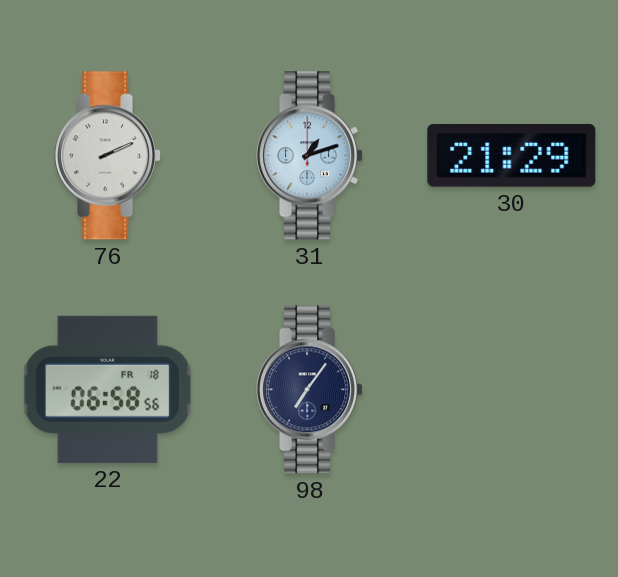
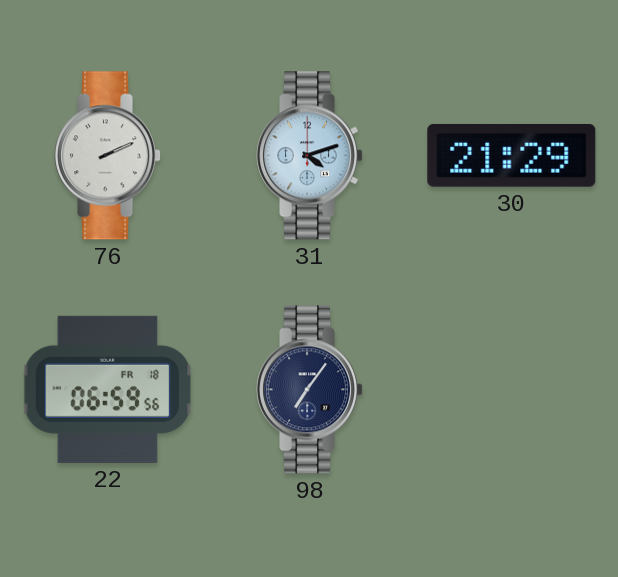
31: 1:12 -> 4:12
22: 06:58 -> 06:59
